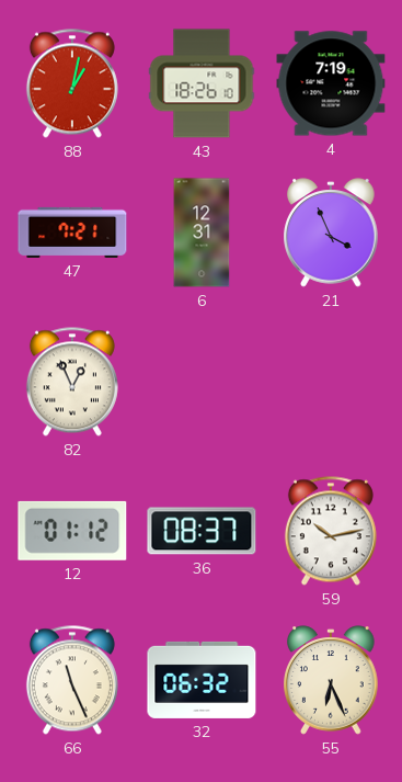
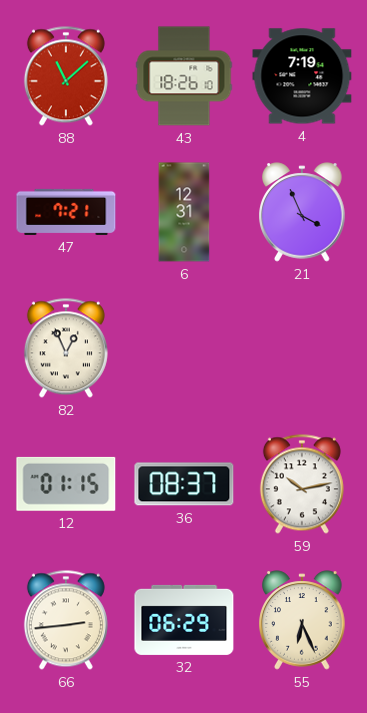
88: 1:02 -> 11:08
12: 01:12 -> 01:15
66: 11:26 -> 2:44
32: 06:32 -> 06:29
